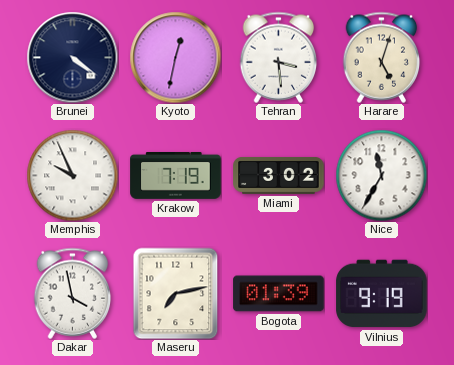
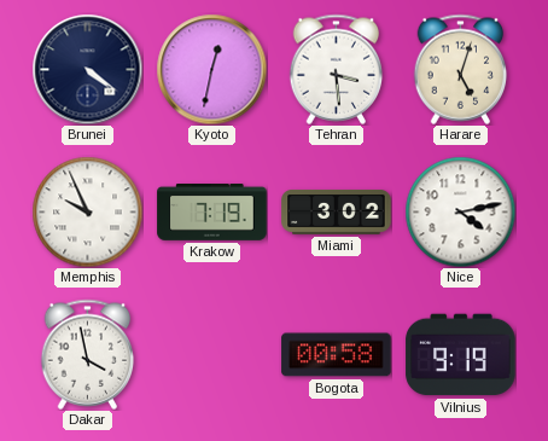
Nice: 11:35 -> 4:13
Maseru: 7:13 -> none
Bogota: 01:39 -> 00:58
